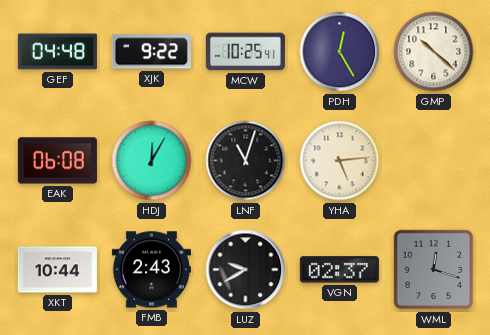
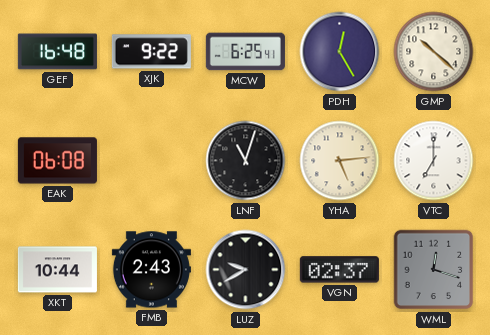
GEF: 04:48 -> 16:48
MCW: 10:25 -> 6:25
HDJ: 12:05 -> none
VTC: none -> 7:00
